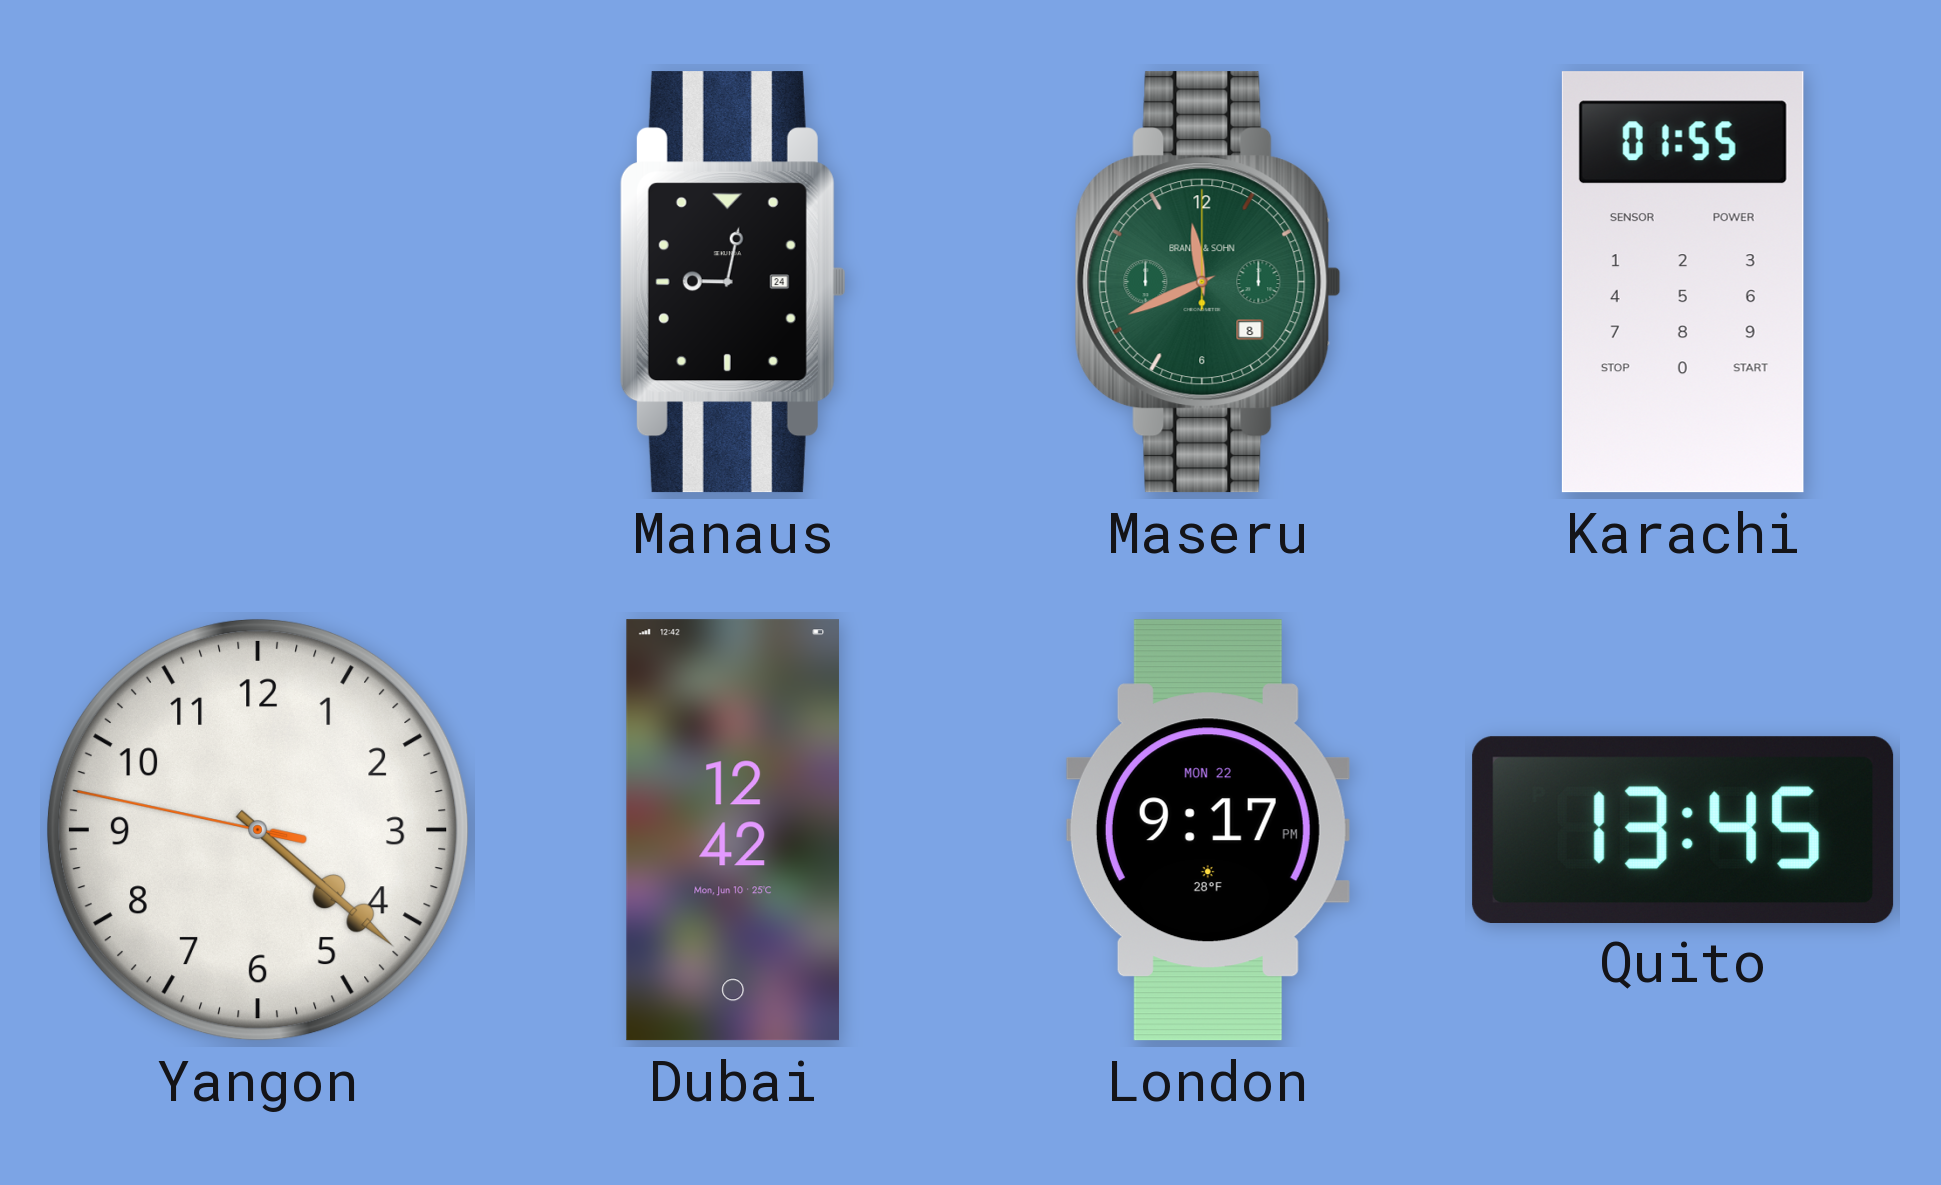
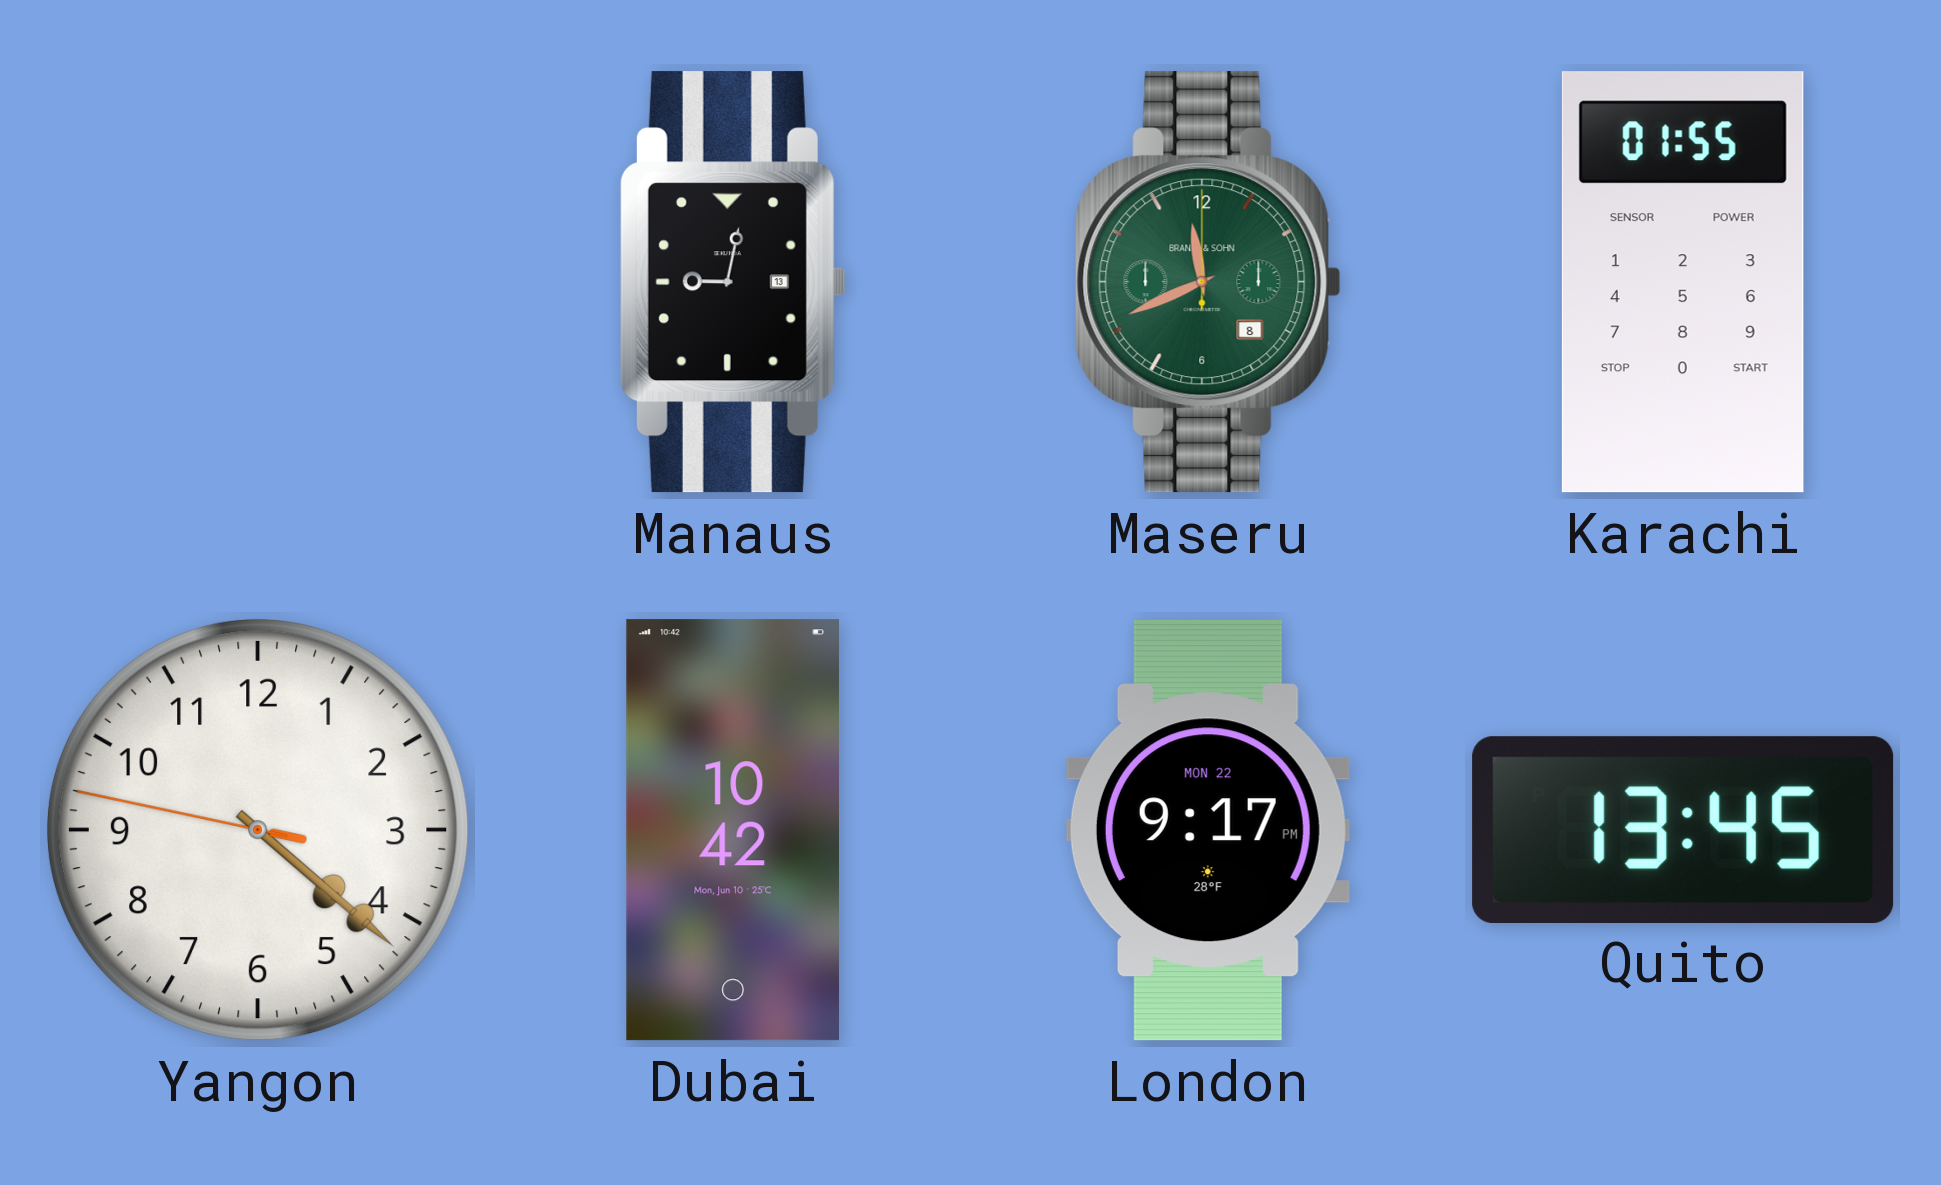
Manaus date: 24 -> 13
Dubai: 12:42 -> 10:42
